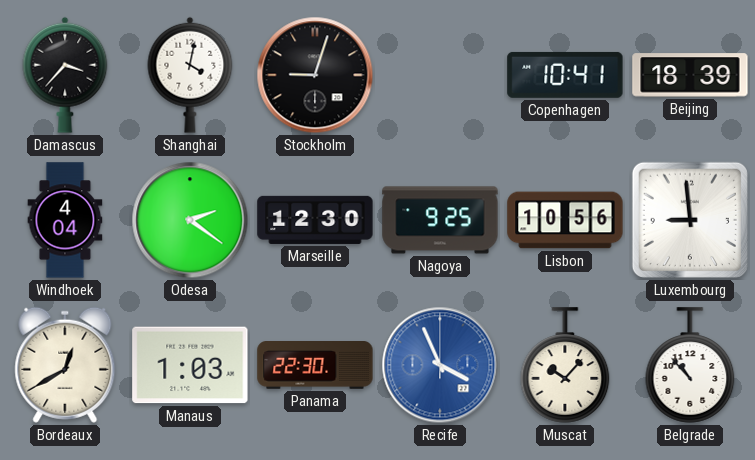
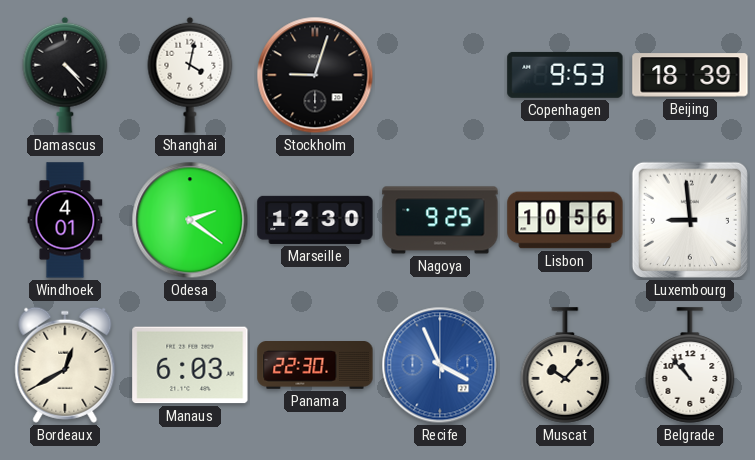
Damascus: 3:37 -> 4:23
Copenhagen: 10:41 -> 9:53
Windhoek: 4:04 -> 4:01
Manaus: 1:03 -> 6:03
